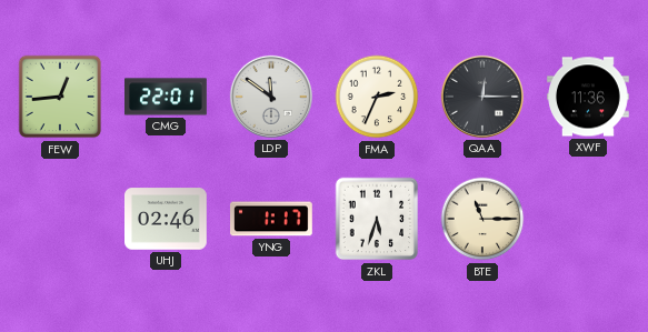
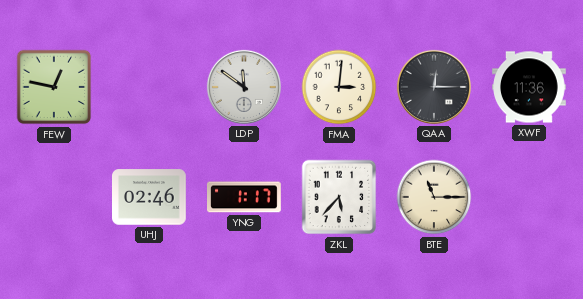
FEW: 12:44 -> 12:47
CMG: 22:01 -> none
FMA: 2:34 -> 3:01
ZKL: 5:33 -> 5:37
